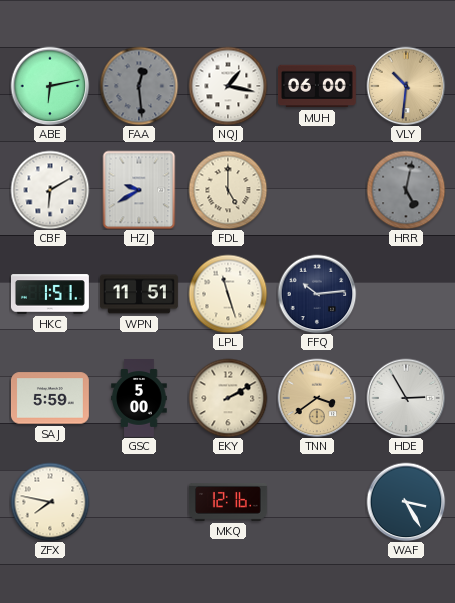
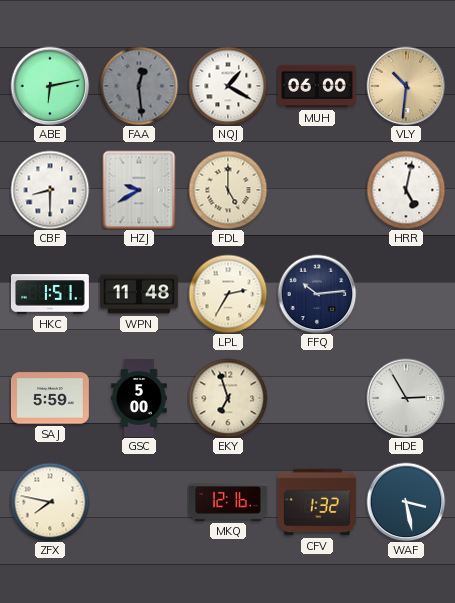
NQJ: 1:17 -> 1:20
CBF: 6:10 -> 8:30
HRR dial: grey -> white
WPN: 11:51 -> 11:48
LPL: 11:27 -> 2:35
EKY: 2:10 -> 6:57
TNN: 3:39 -> none
CFV: none -> 1:32
WAF: 3:25 -> 3:28
